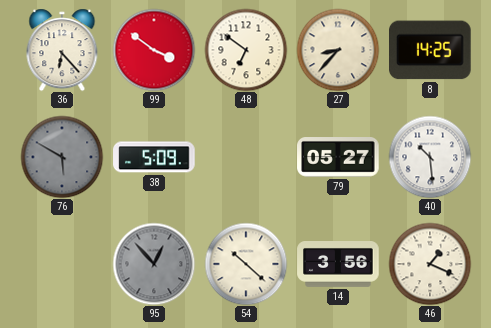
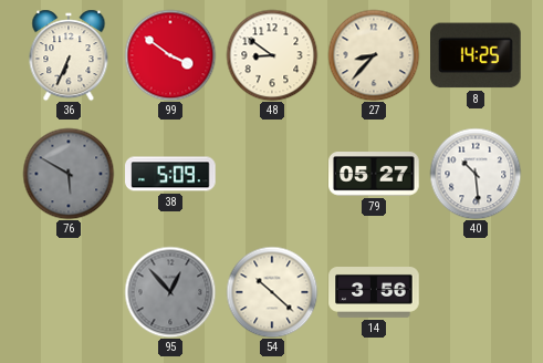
36: 6:23 -> 6:34
48: 6:51 -> 8:51
46: 1:19 -> none
